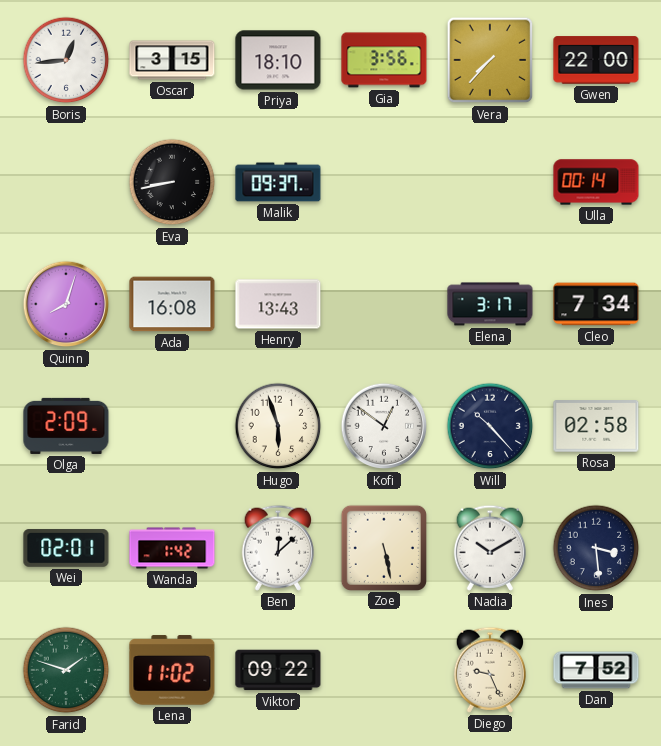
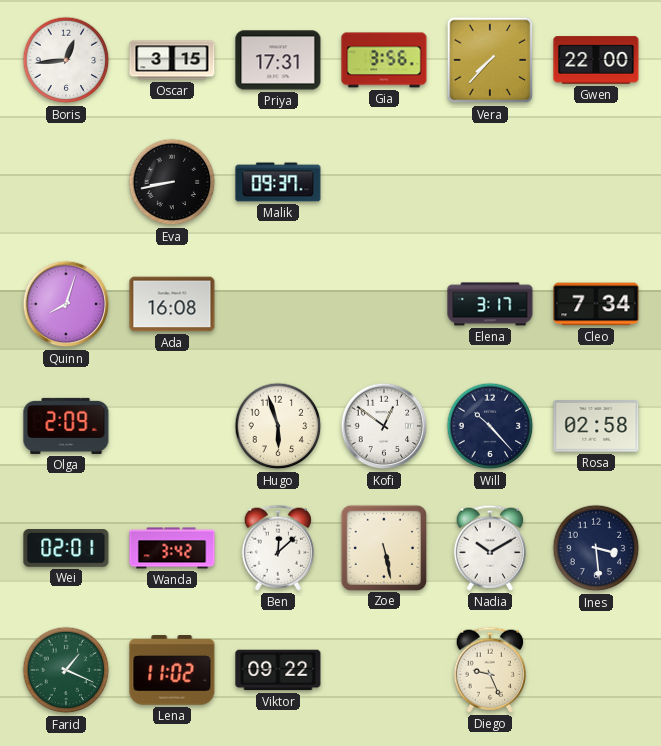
Priya: 18:10 -> 17:31
Ulla: 00:14 -> none
Henry: 13:43 -> none
Wanda: 1:42 -> 3:42
Farid: 1:48 -> 1:19
Dan: 7:52 -> none
